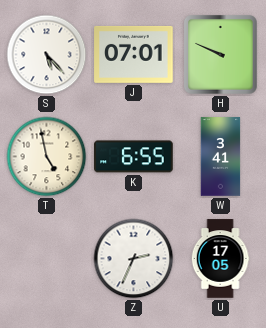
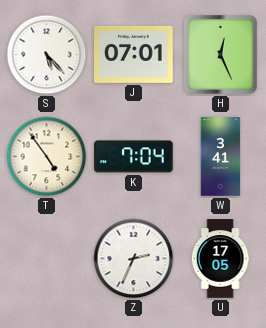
H: 9:49 -> 12:26
T: 4:58 -> 4:54
K: 6:55 -> 7:04
